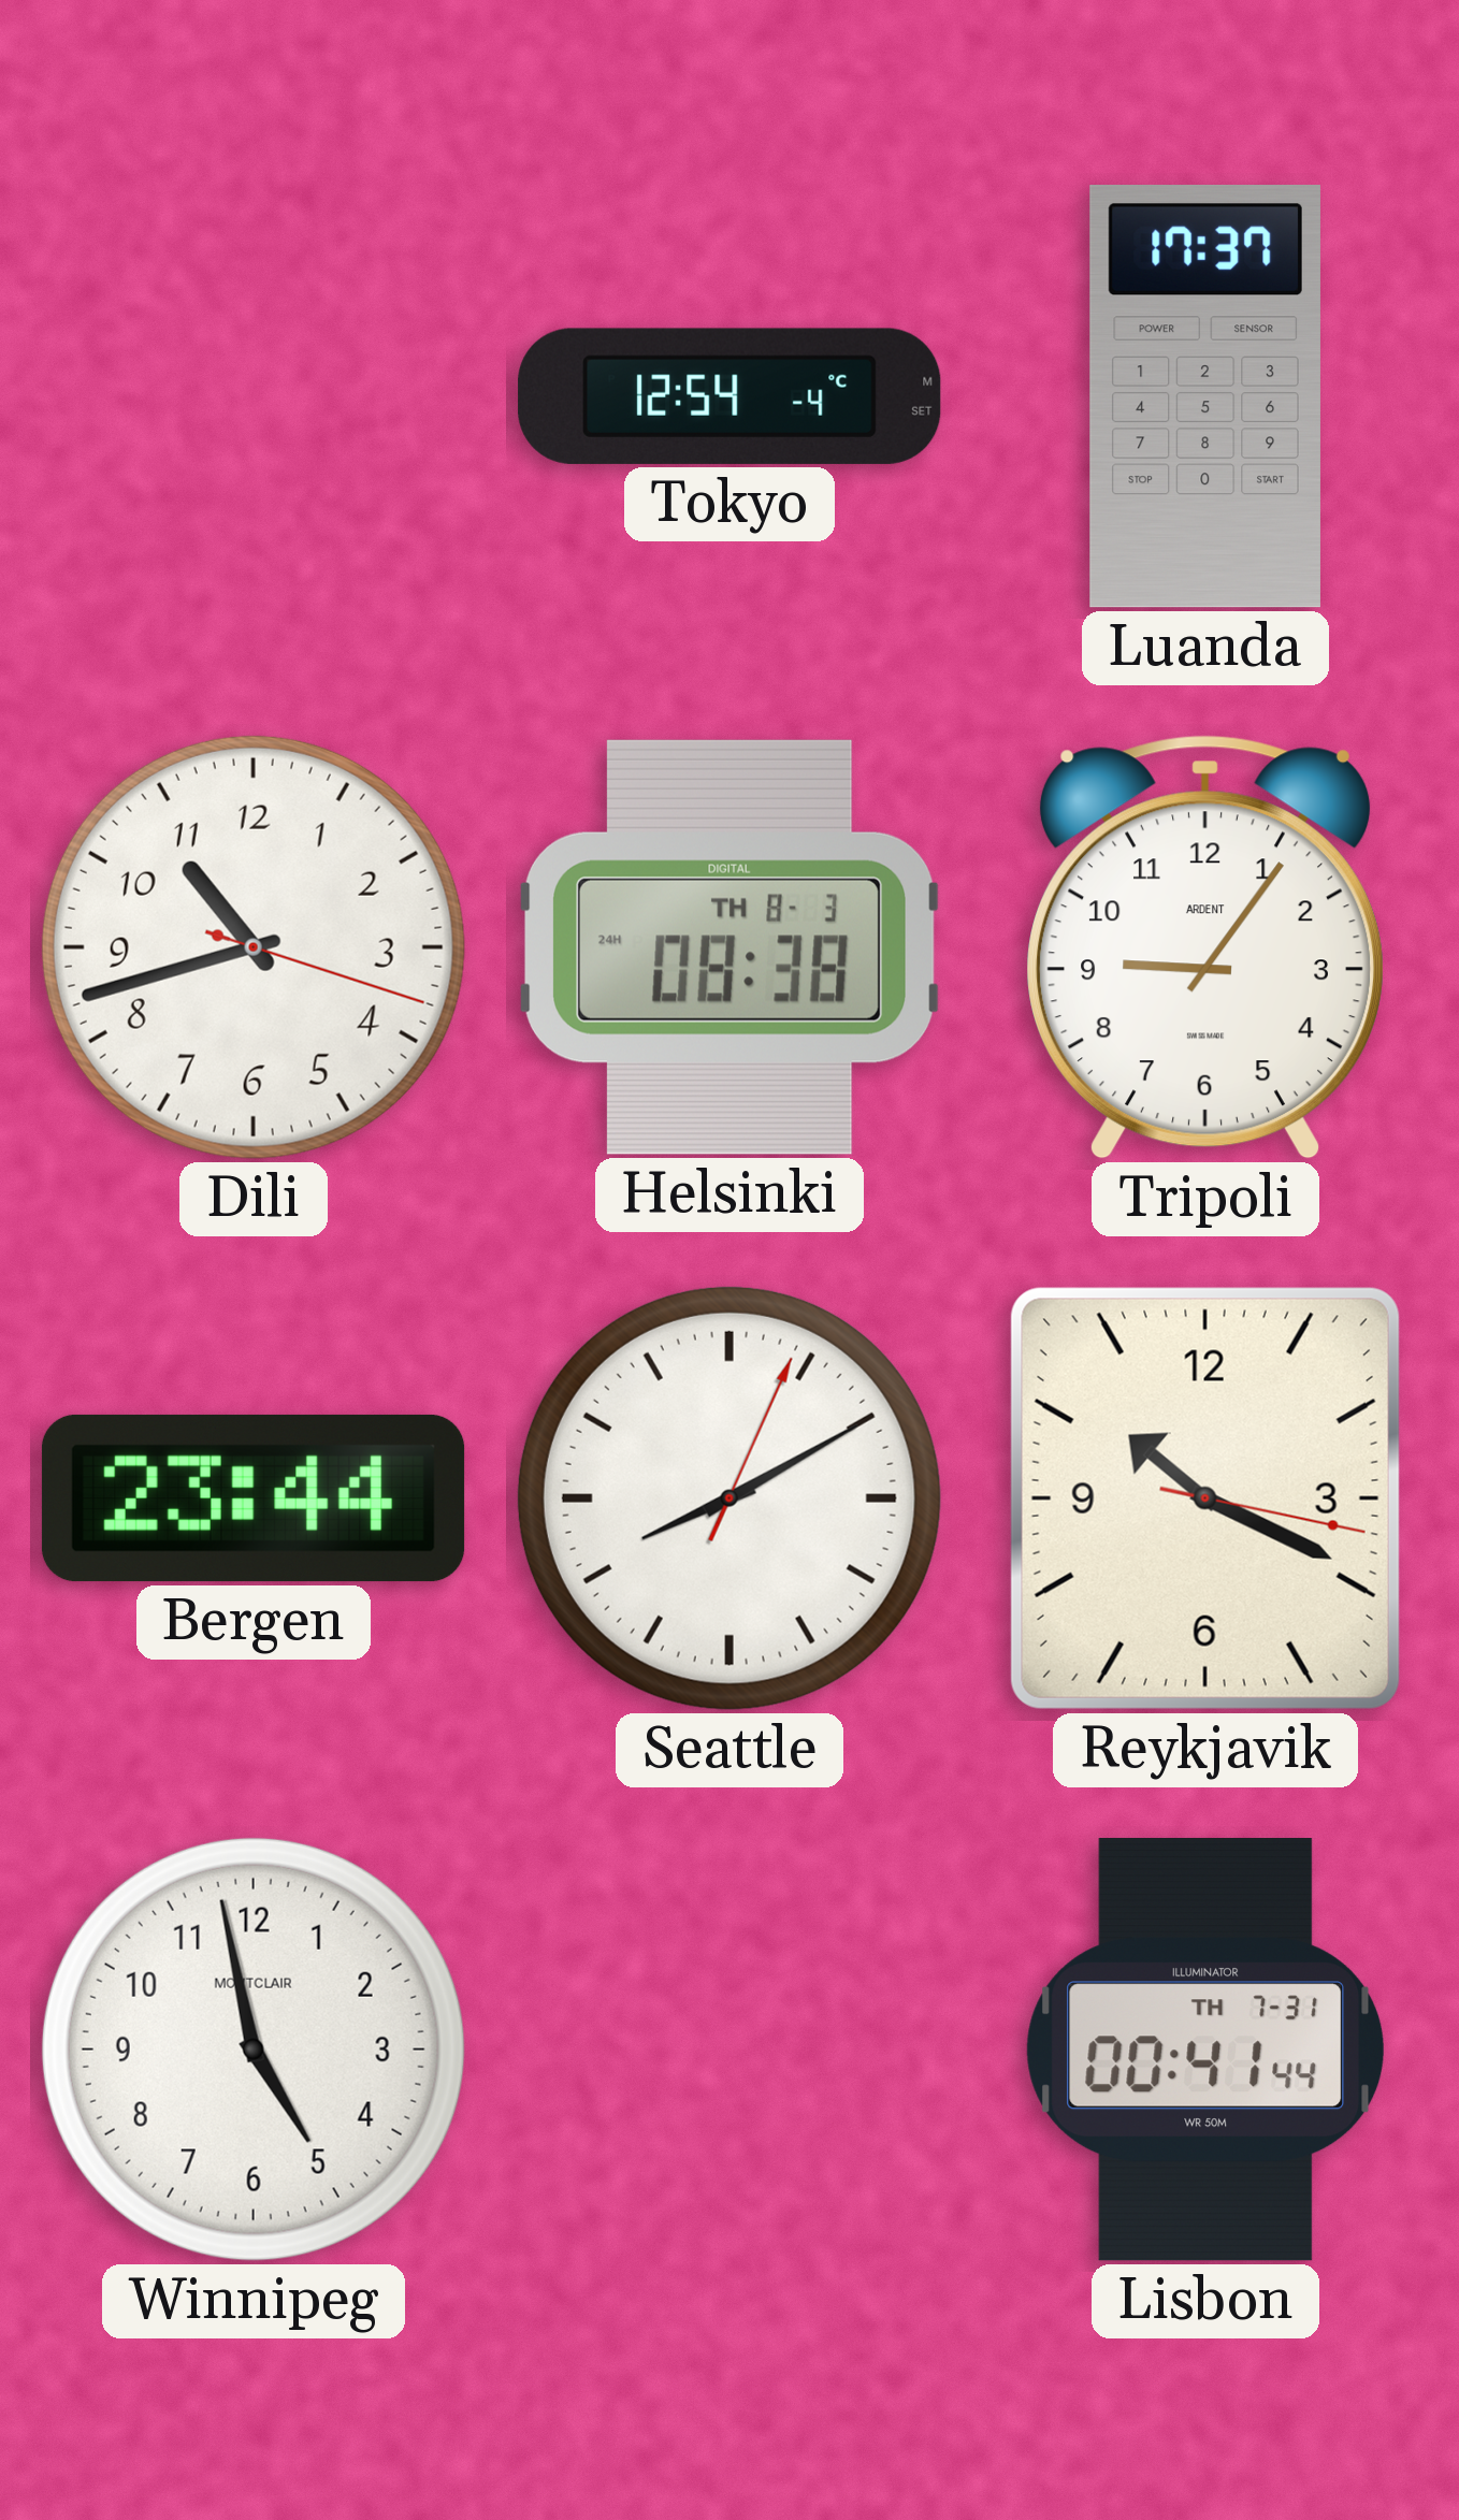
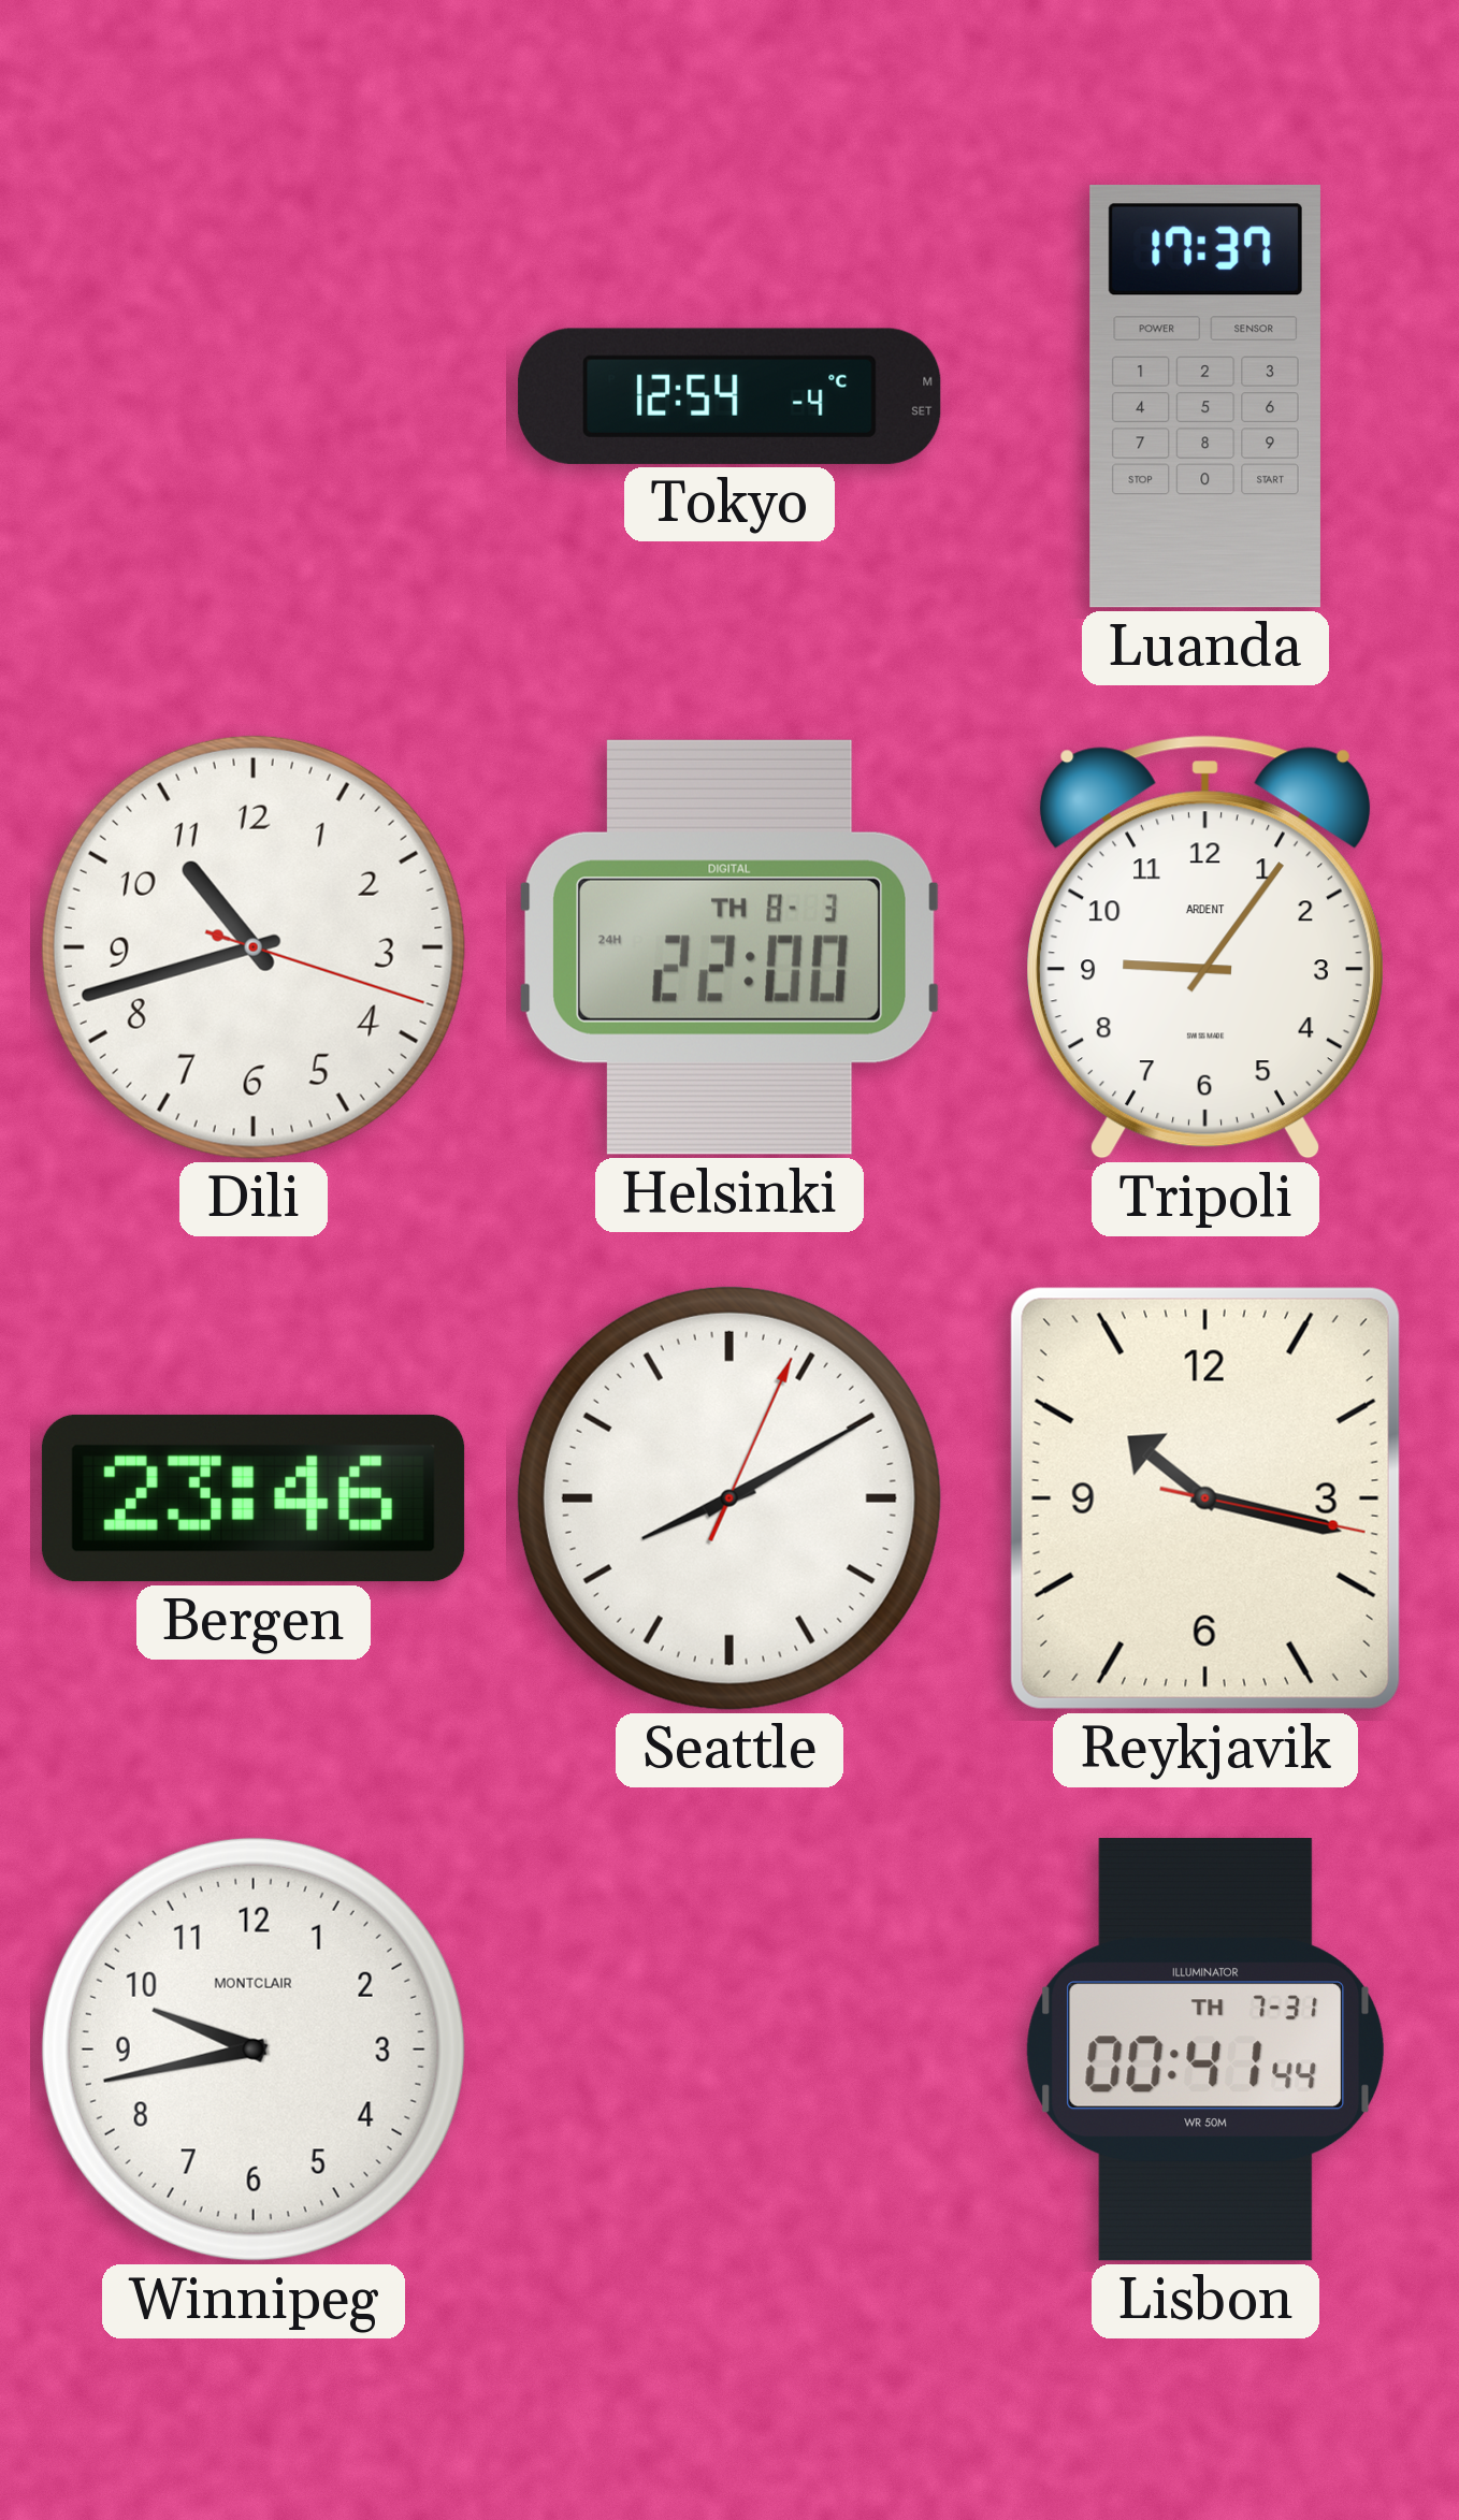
Helsinki: 08:38 -> 22:00
Bergen: 23:44 -> 23:46
Reykjavik: 10:19 -> 10:17
Winnipeg: 4:58 -> 9:43
